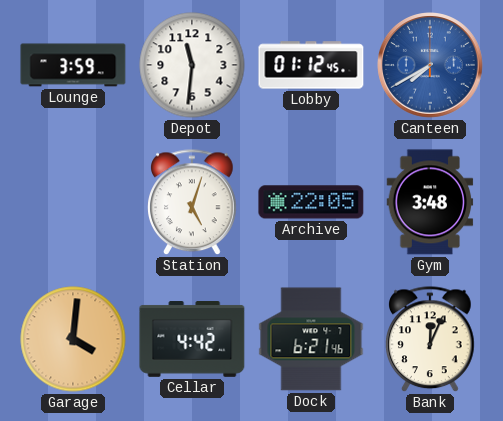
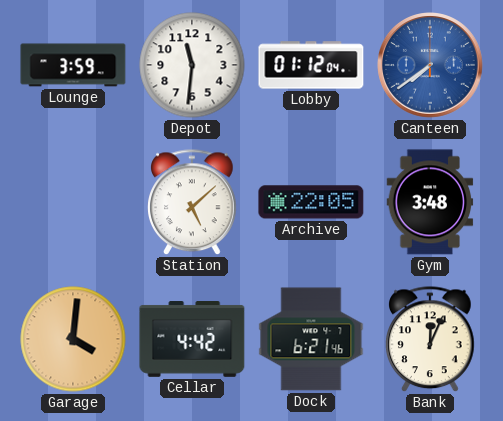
Lobby: 01:12:45 -> 01:12:04
Canteen: 7:40 -> 7:39
Station: 5:03 -> 5:08
